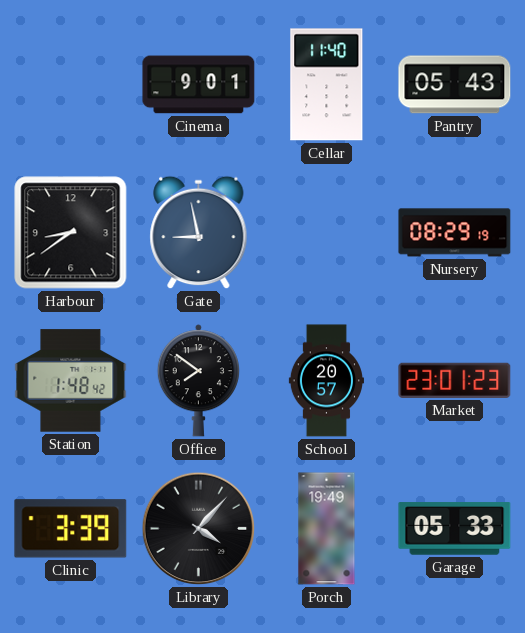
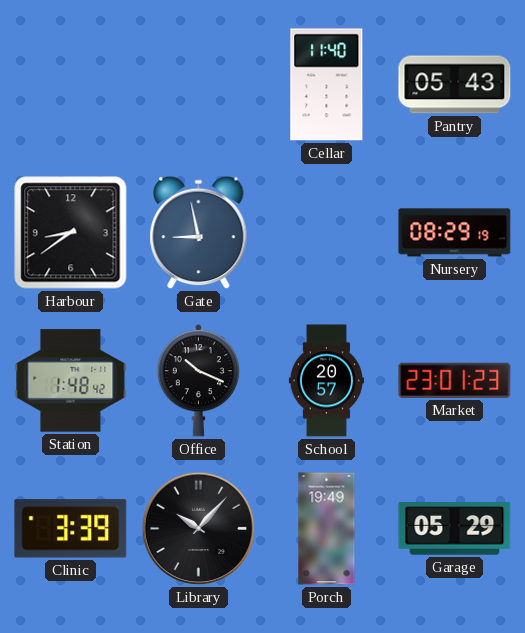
Cinema: 9:01 -> none
Office: 7:51 -> 10:19
Library: 4:07 -> 10:07
Garage: 05:33 -> 05:29
